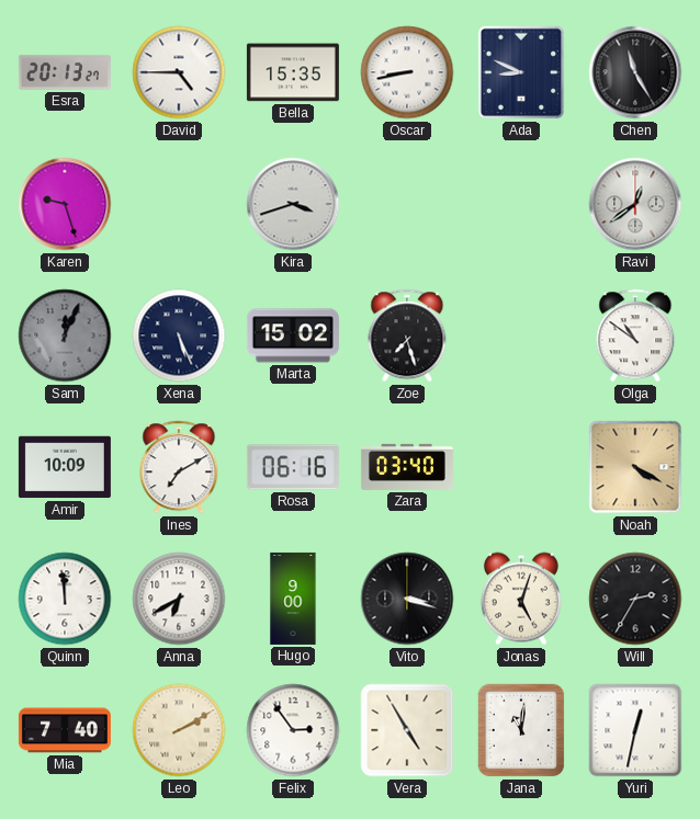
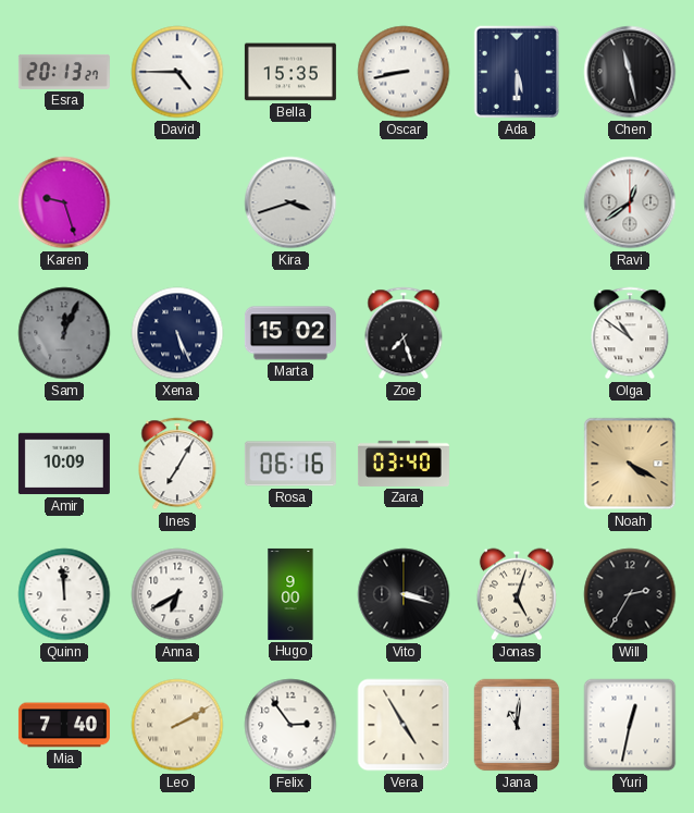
Ada: 8:49 -> 5:30
Chen: 11:25 -> 11:28
Ines: 7:10 -> 7:05
